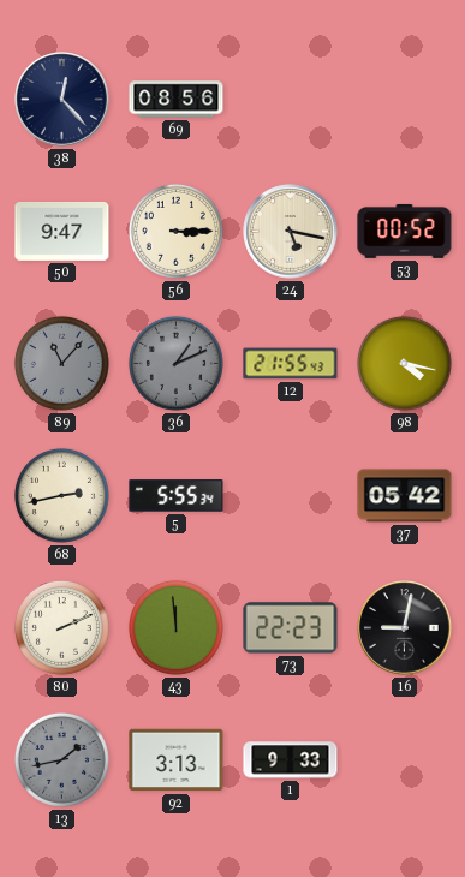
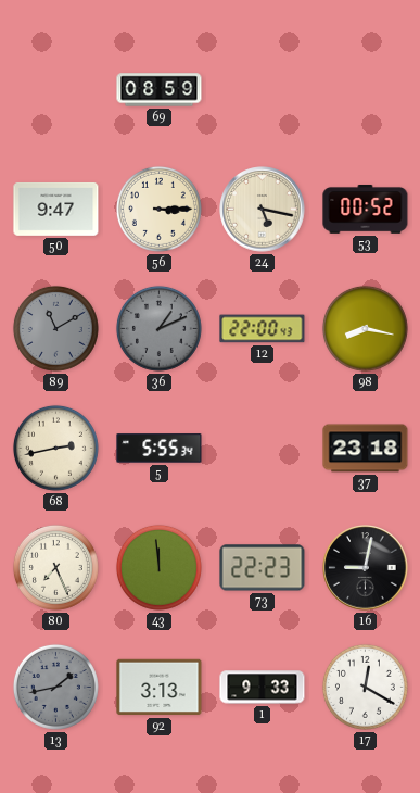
38: 12:23 -> none
69: 08:56 -> 08:59
89: 11:07 -> 11:10
12: 21:55 -> 22:00
98: 4:17 -> 8:17
37: 05:42 -> 23:18
80: 2:11 -> 7:26
17: none -> 12:20
